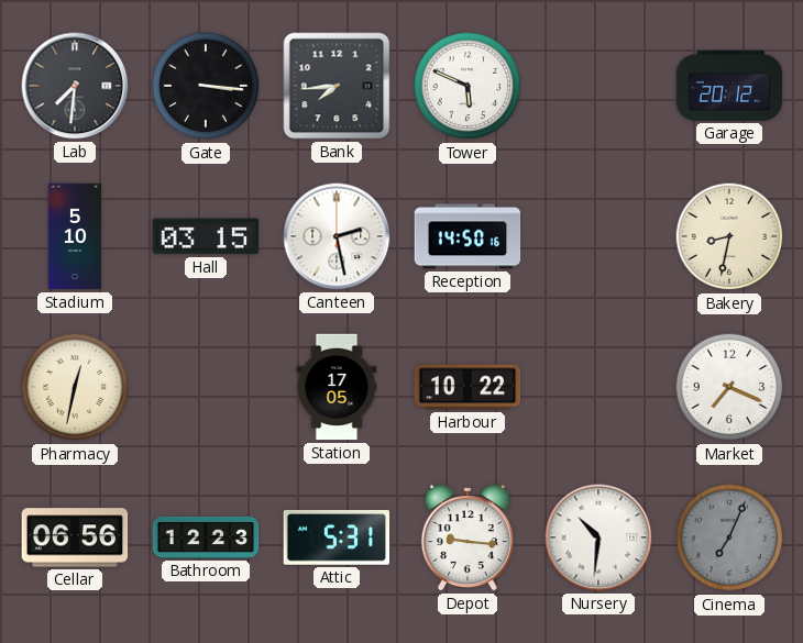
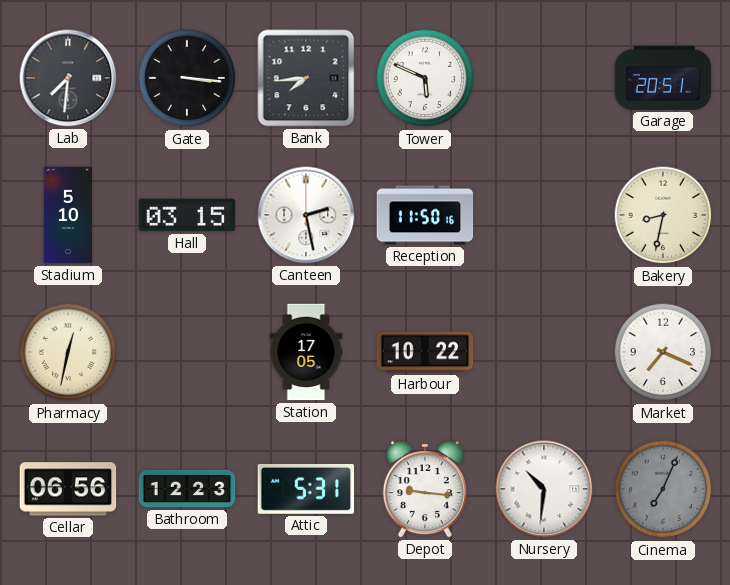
Garage: 20:12 -> 20:51
Reception: 14:50 -> 11:50
